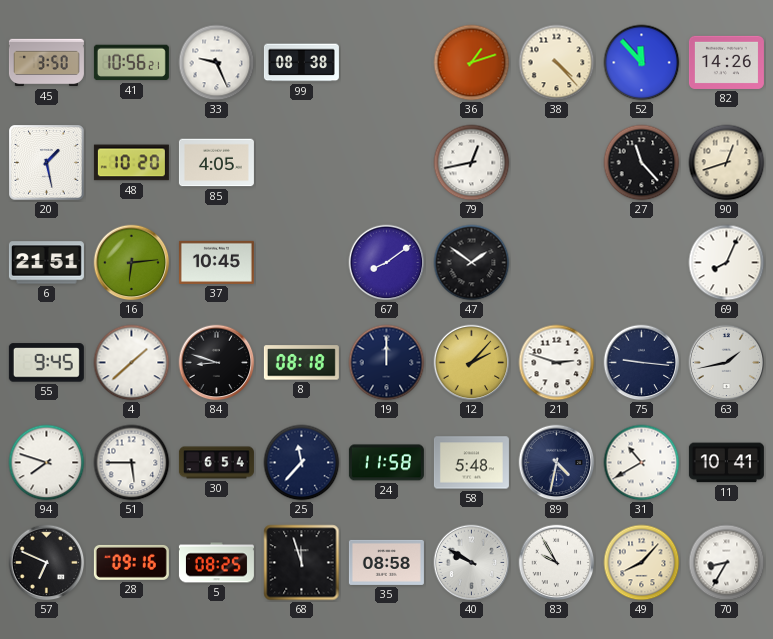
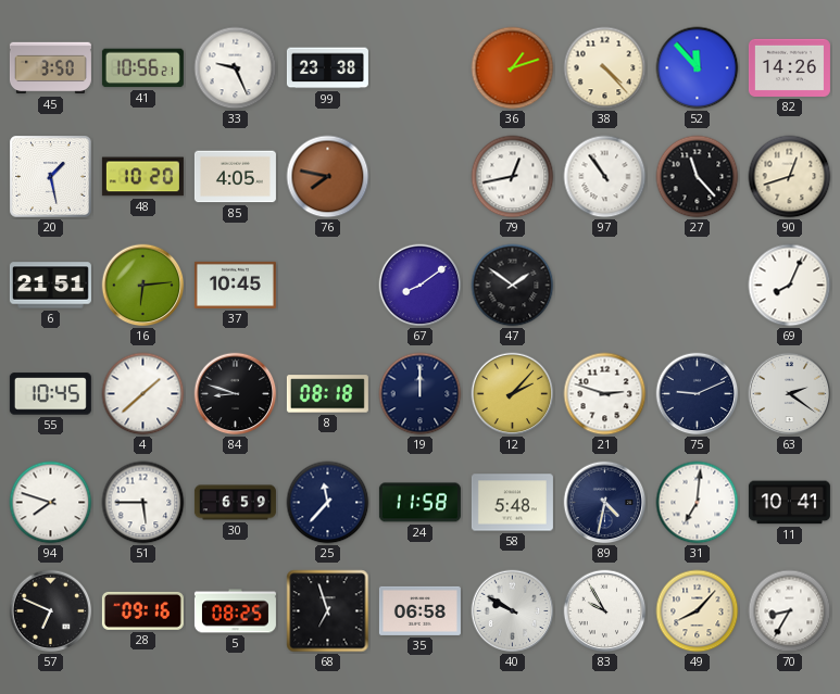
99: 08:38 -> 23:38
76: none -> 7:47
97: none -> 10:54
55: 9:45 -> 10:45
75: 9:16 -> 9:11
63: 1:43 -> 2:21
30: 6:54 -> 6:59
31: 10:40 -> 7:01
68: 11:57 -> 6:57
35: 08:58 -> 06:58
